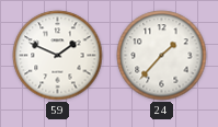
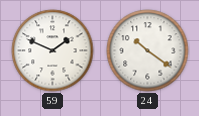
24: 1:37 -> 10:21
